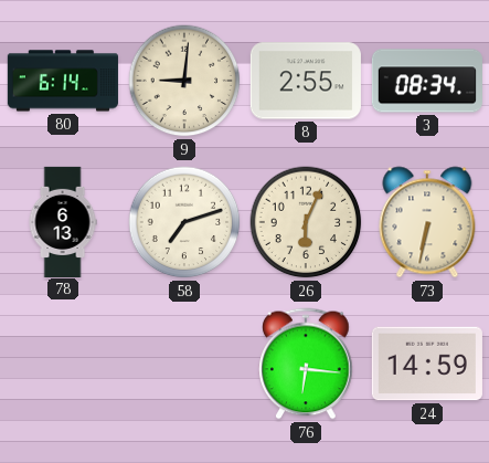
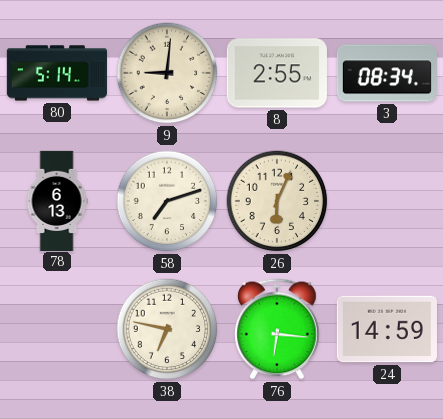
80: 6:14 -> 5:14
73: 6:32 -> none
38: none -> 6:47
